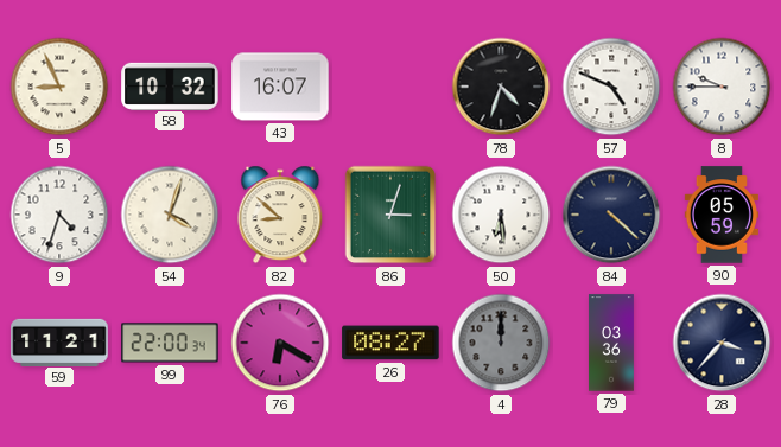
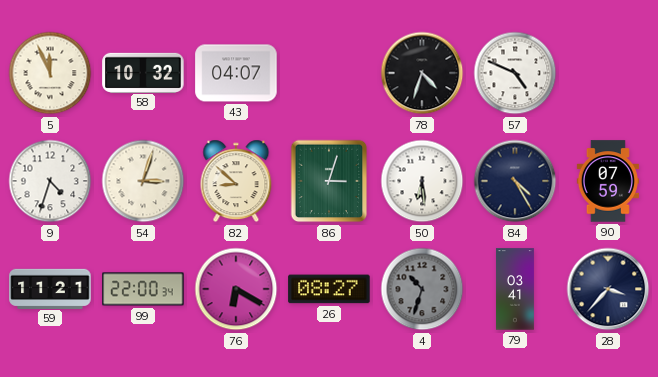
5: 8:56 -> 11:56
43: 16:07 -> 04:07
8: 9:45 -> none
54: 4:03 -> 3:03
84: 4:22 -> 4:25
90: 05:59 -> 07:59
4: 12:00 -> 10:33
79: 03:36 -> 03:41
